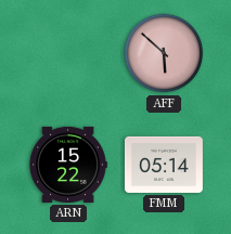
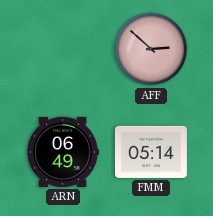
AFF: 5:52 -> 2:52
ARN: 15:22 -> 06:49
